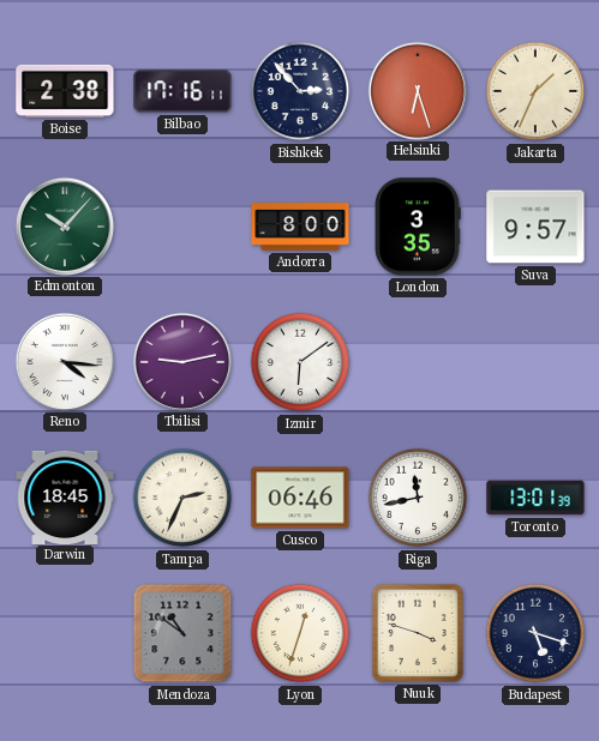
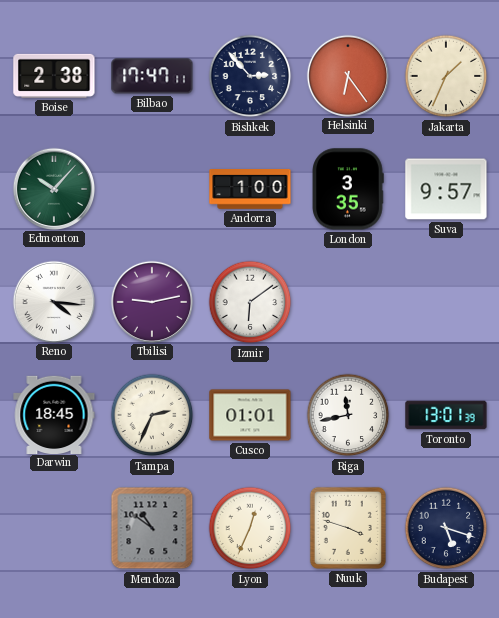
Bilbao: 17:16 -> 17:47
Helsinki: 6:27 -> 6:24
Andorra: 8:00 -> 1:00
Cusco: 06:46 -> 01:01
Lyon: 12:33 -> 12:34
